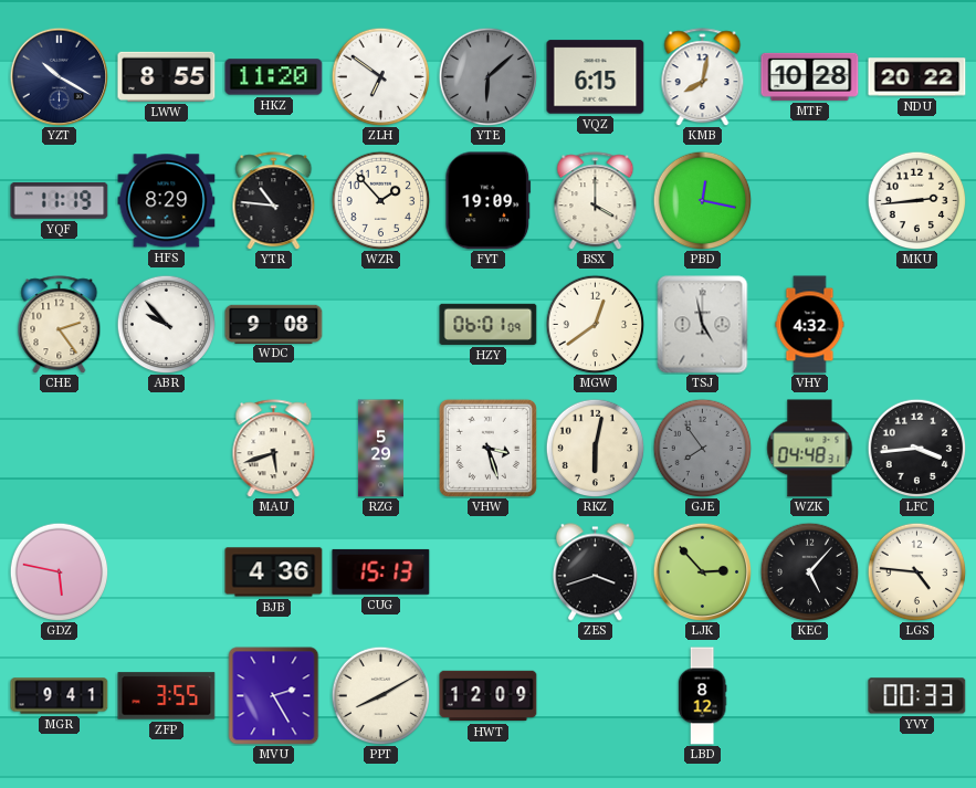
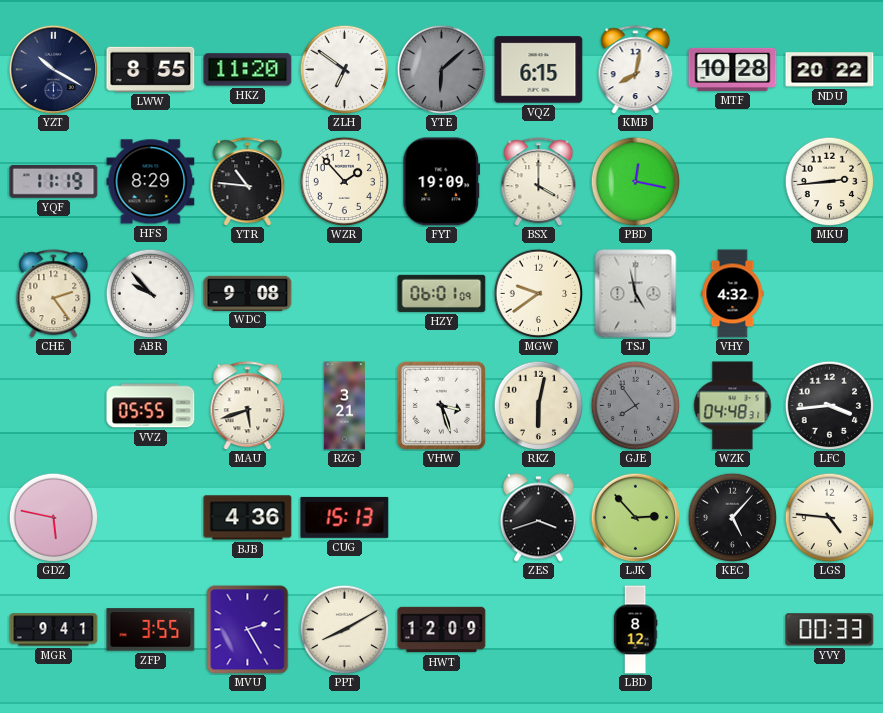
MGW: 12:39 -> 9:39
VVZ: none -> 05:55
RZG: 5:29 -> 3:21
